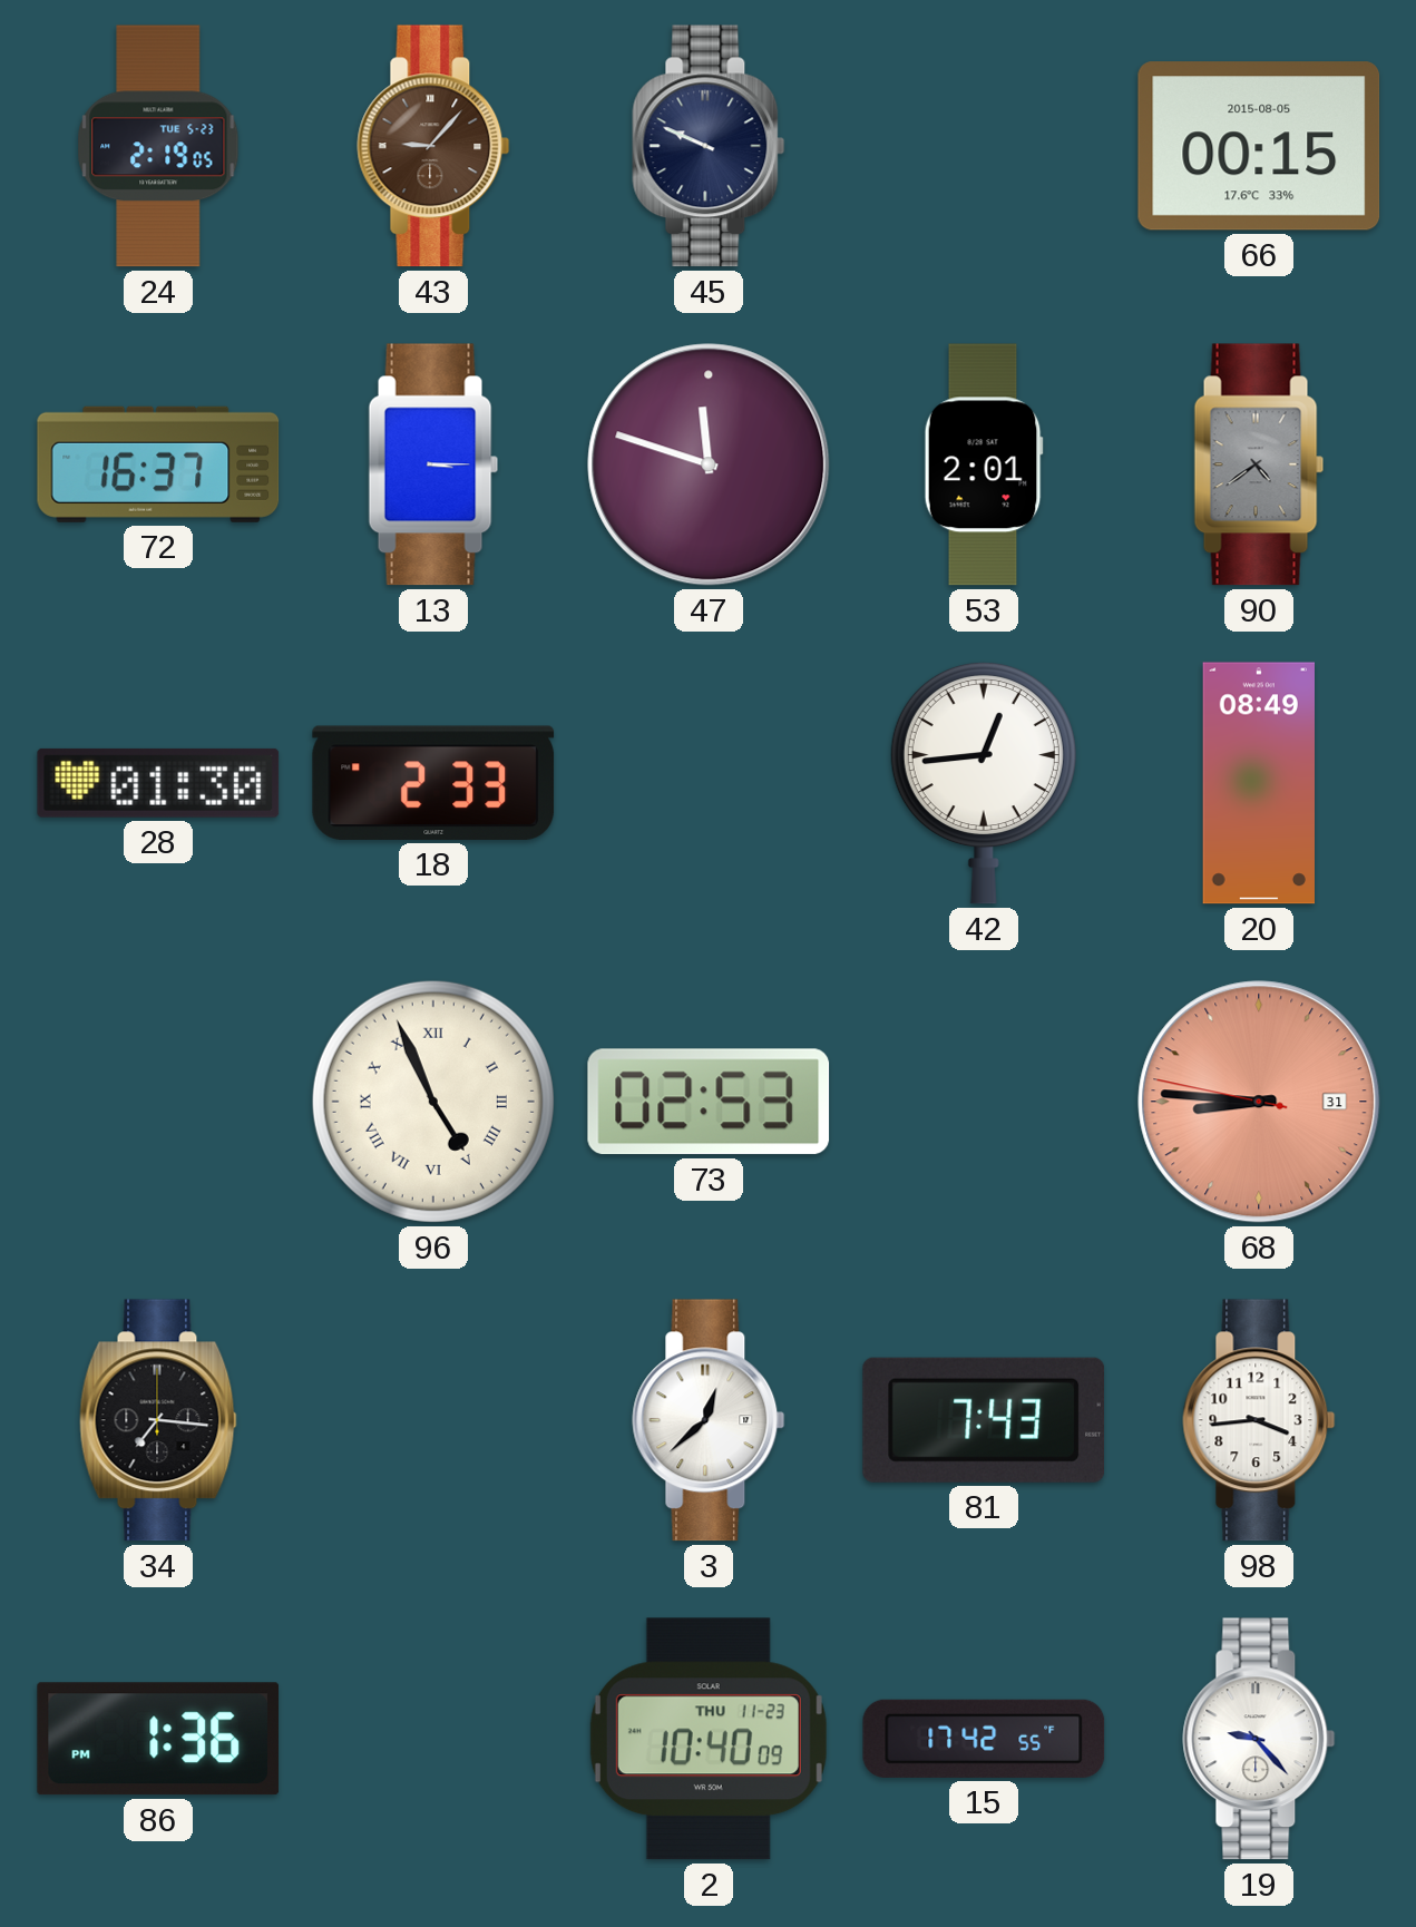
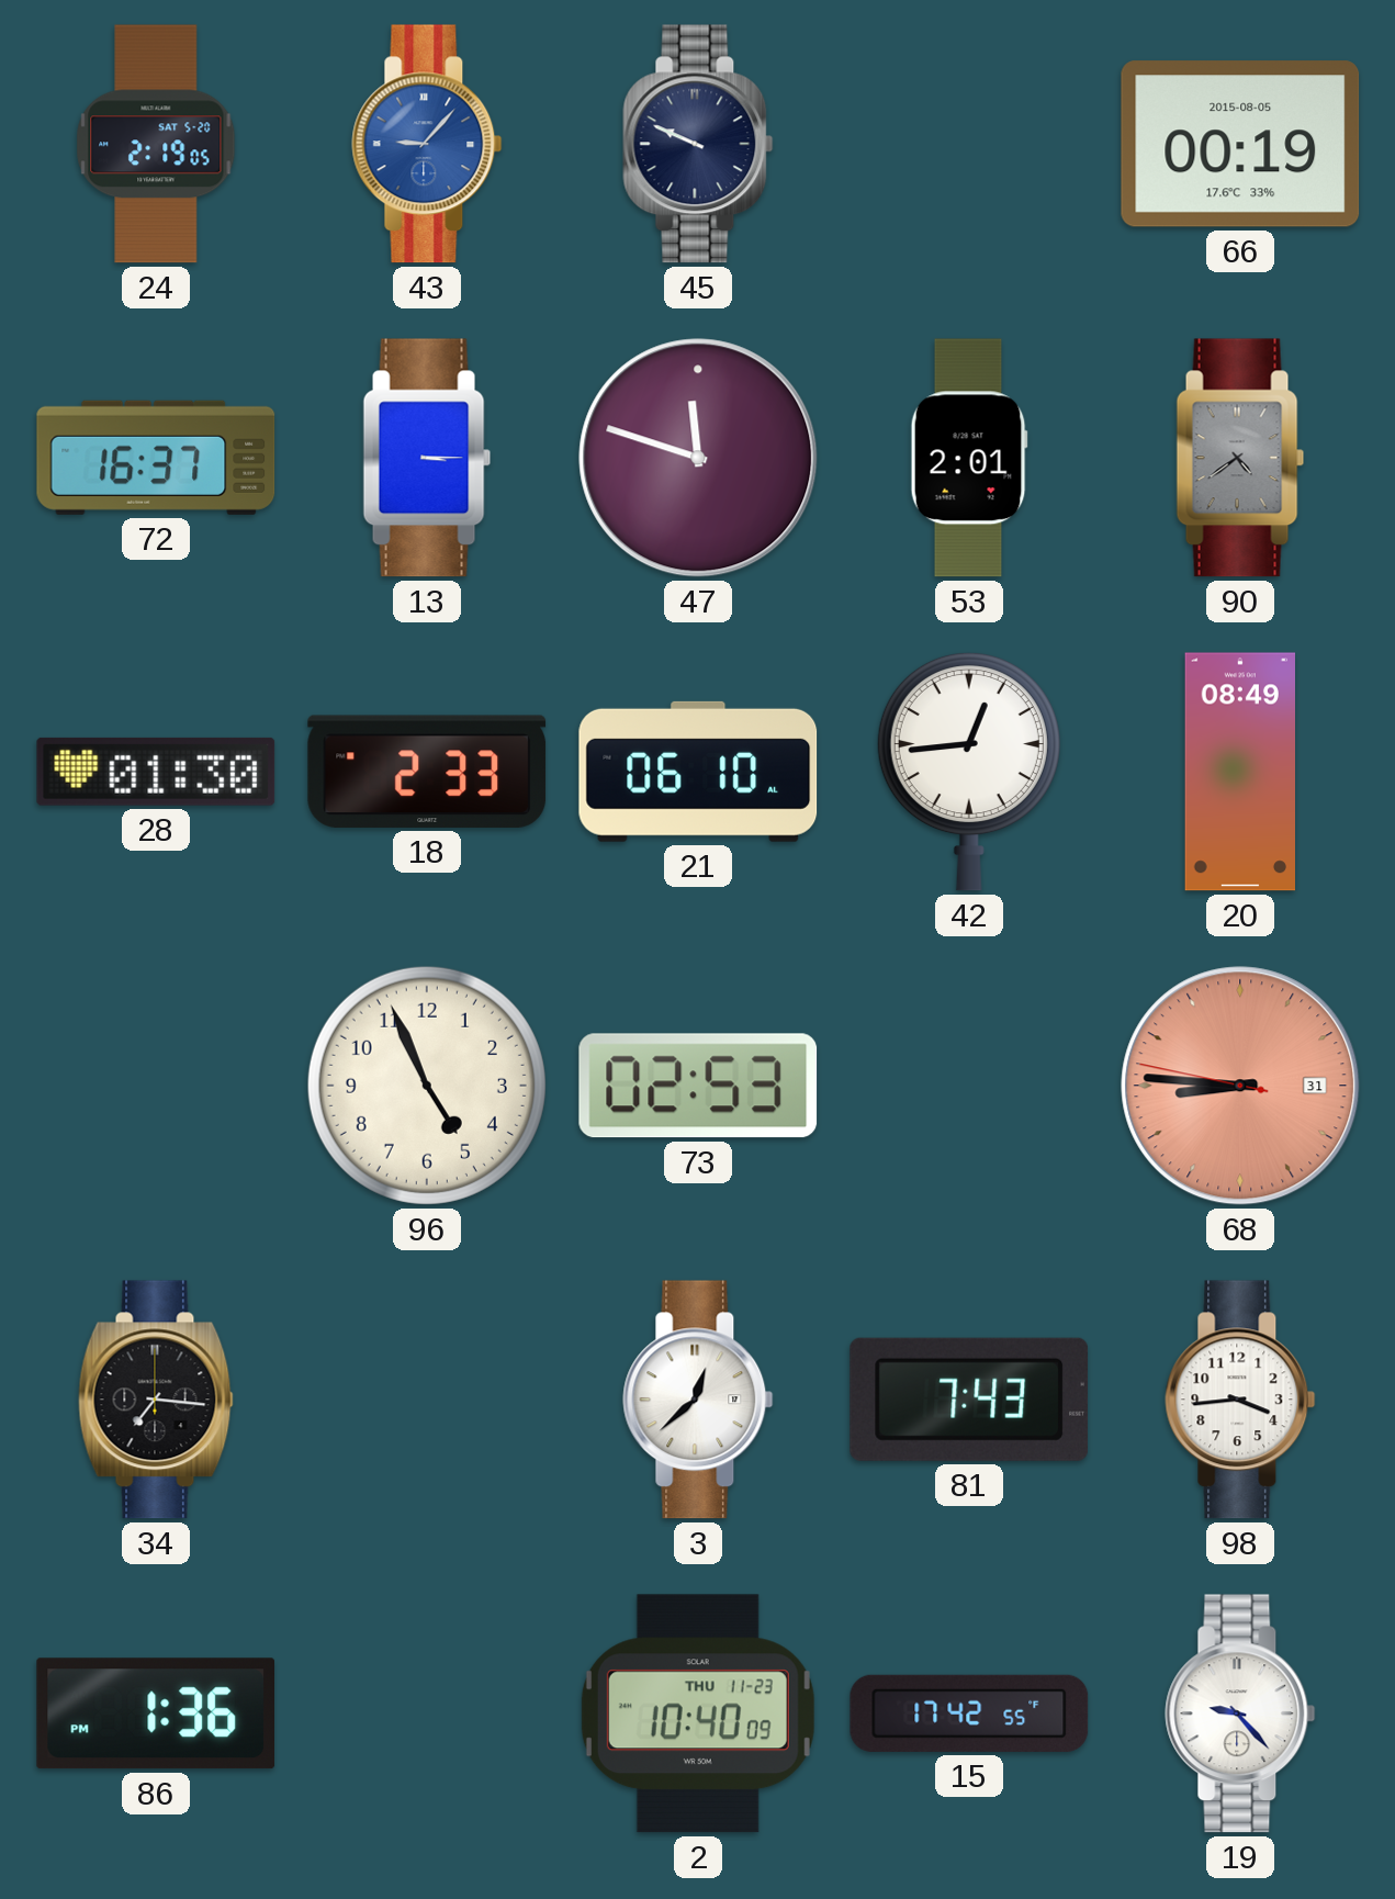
24 date: TUE 5-23 -> SAT 5-20
43 dial: brown -> blue
66: 00:15 -> 00:19
21: none -> 06:10
96 numerals: Roman -> Arabic
